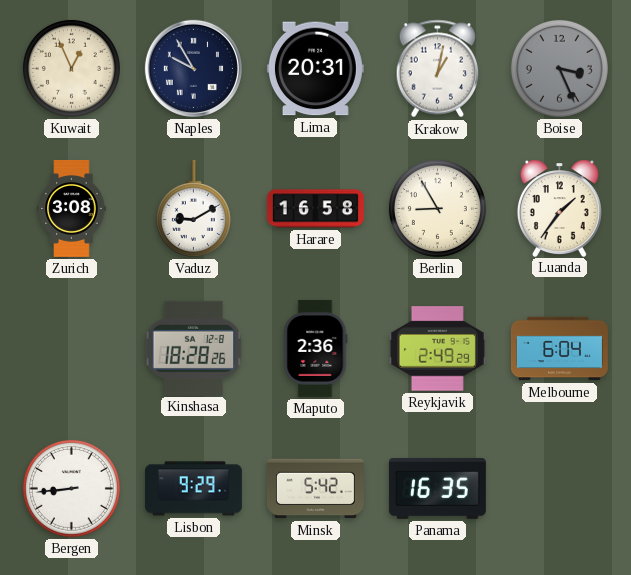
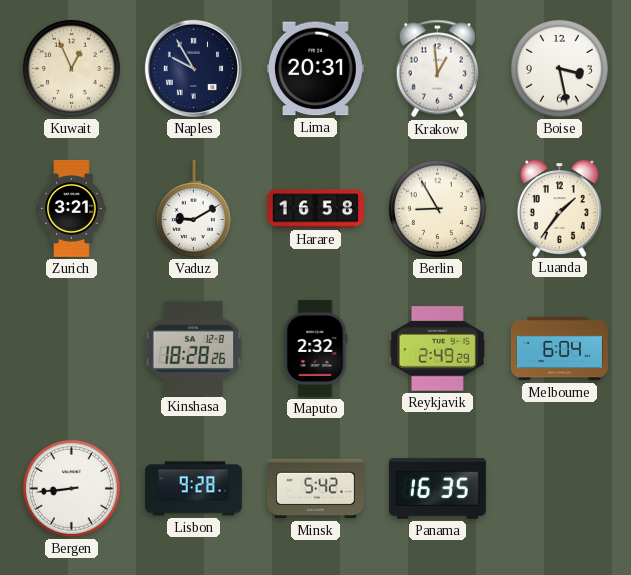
Krakow: 1:02 -> 12:59
Boise: 3:26 -> 3:28
Boise dial: grey -> white
Zurich: 3:08 -> 3:21
Maputo: 2:36 -> 2:32
Lisbon: 9:29 -> 9:28
